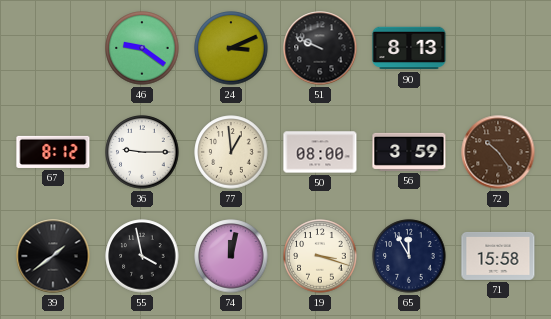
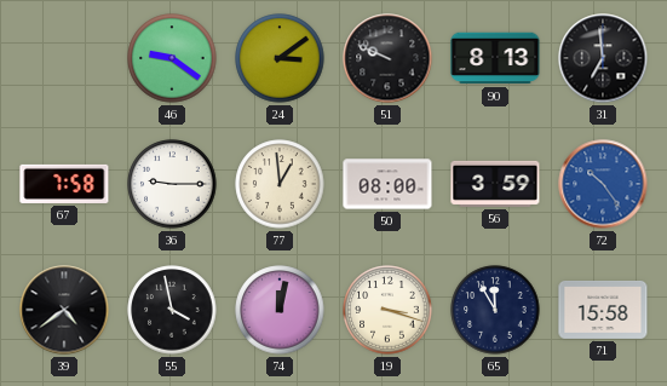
24: 3:11 -> 3:09
31: none -> 6:59
67: 8:12 -> 7:58
72 dial: brown -> blue
39: 1:39 -> 4:39
